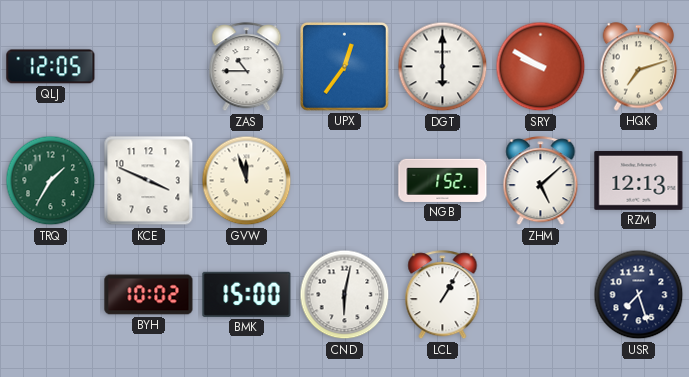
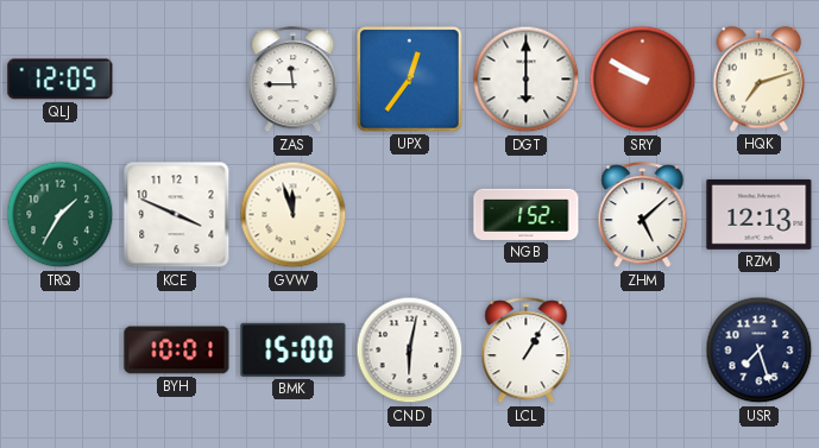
ZAS: 10:45 -> 11:45
BYH: 10:02 -> 10:01
